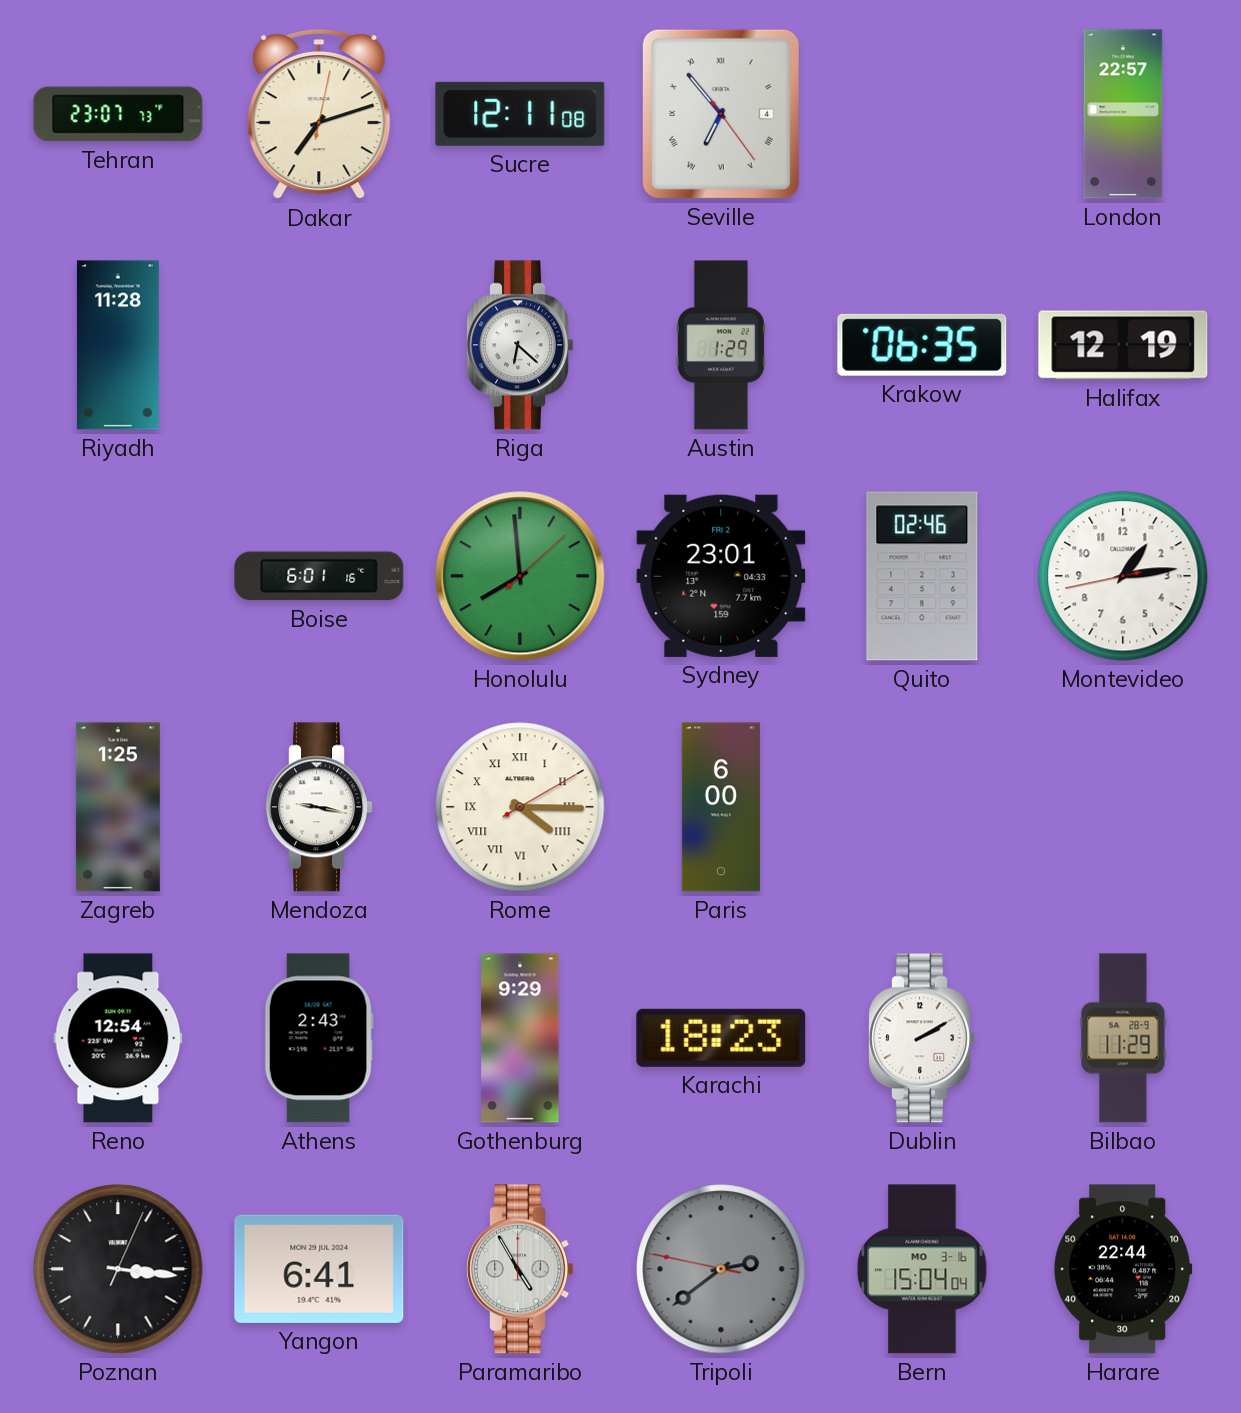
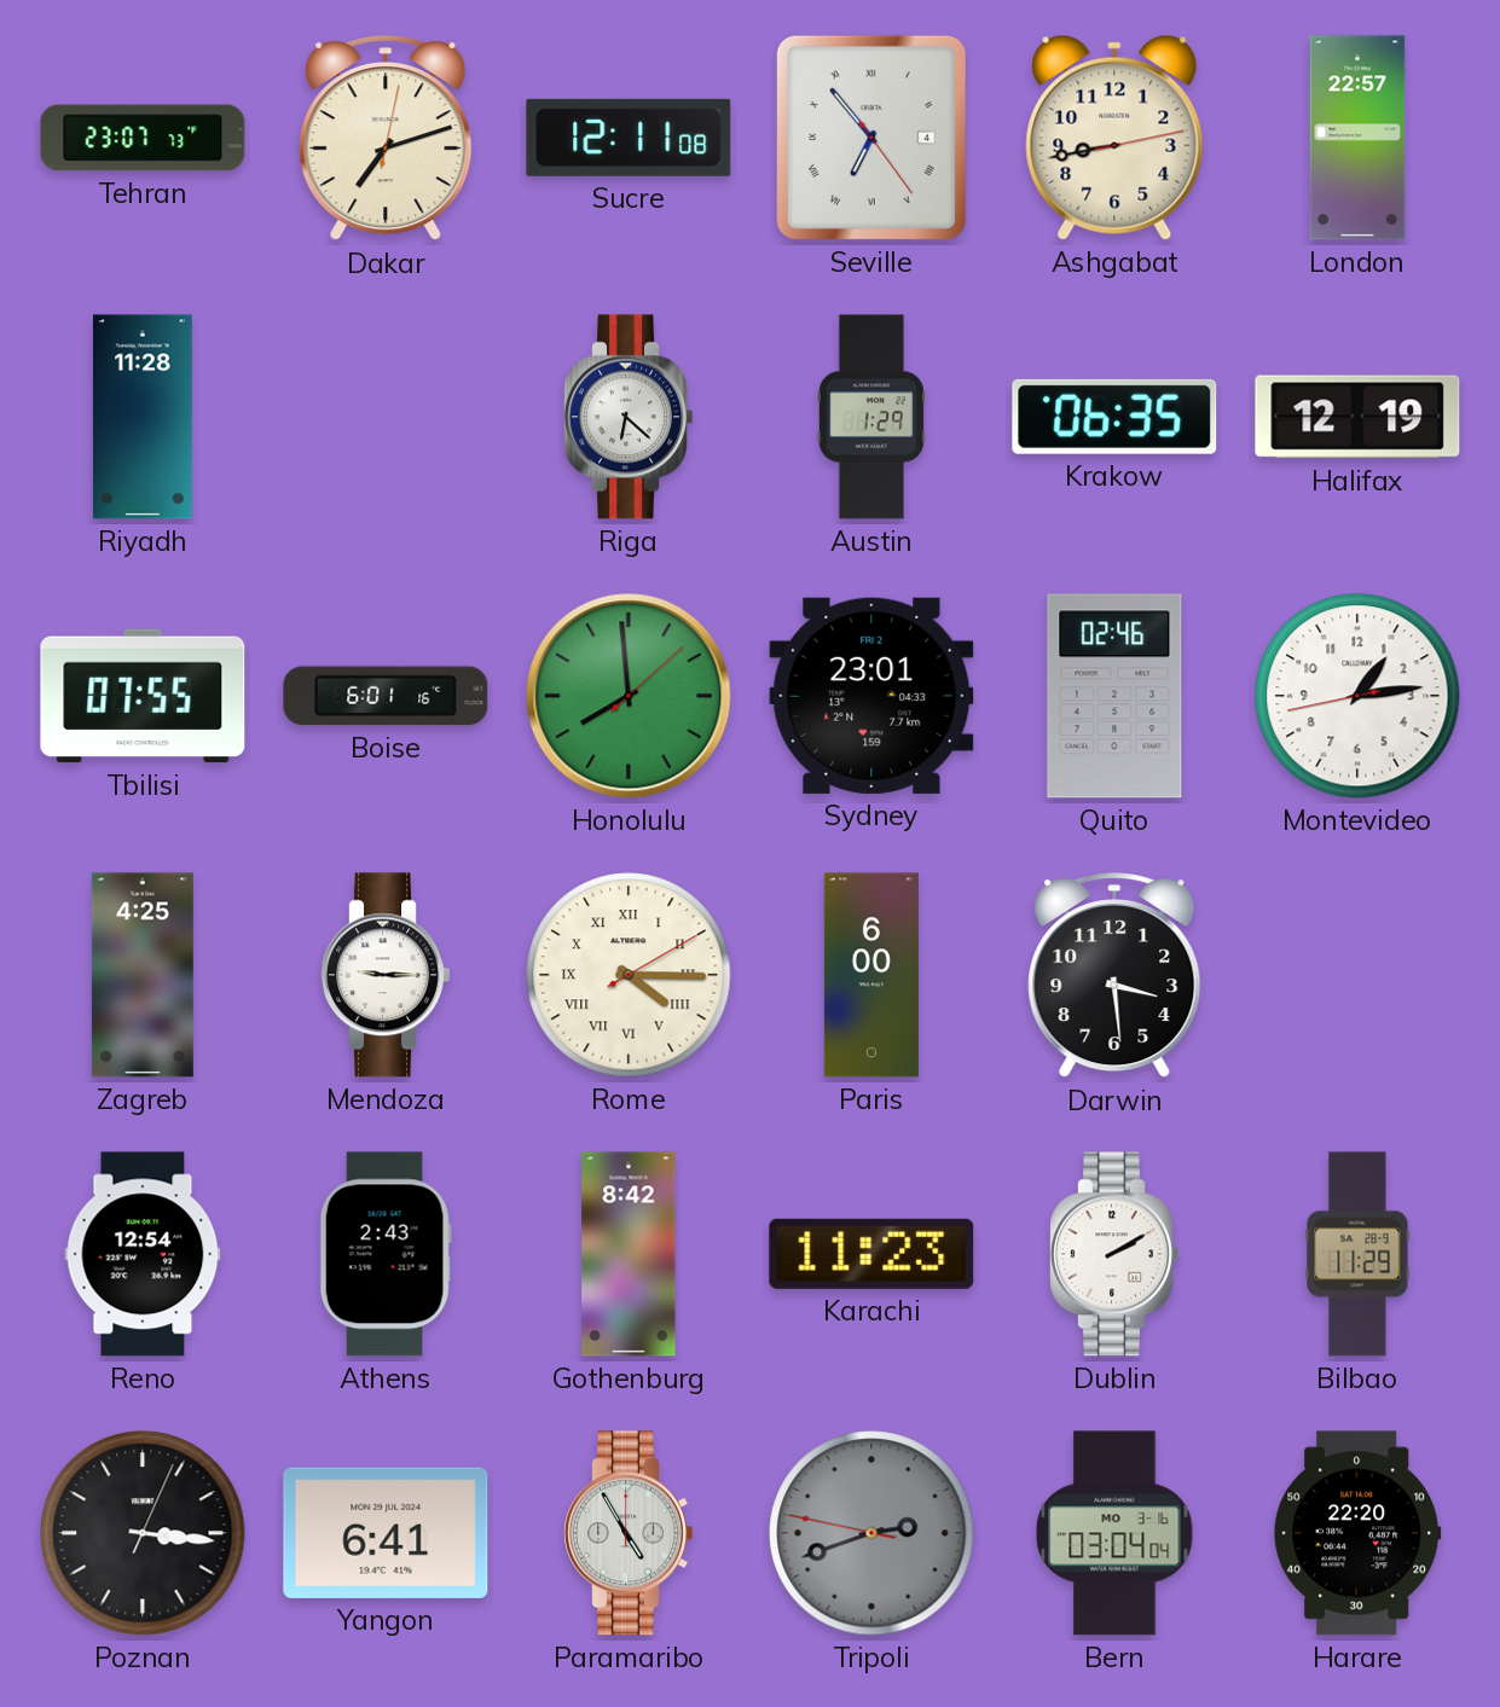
Ashgabat: none -> 8:43
Tbilisi: none -> 07:55
Zagreb: 1:25 -> 4:25
Mendoza: 9:17 -> 9:15
Darwin: none -> 3:29
Gothenburg: 9:29 -> 8:42
Karachi: 18:23 -> 11:23
Tripoli: 2:38 -> 2:41
Bern: 15:04 -> 03:04
Harare: 22:44 -> 22:20
